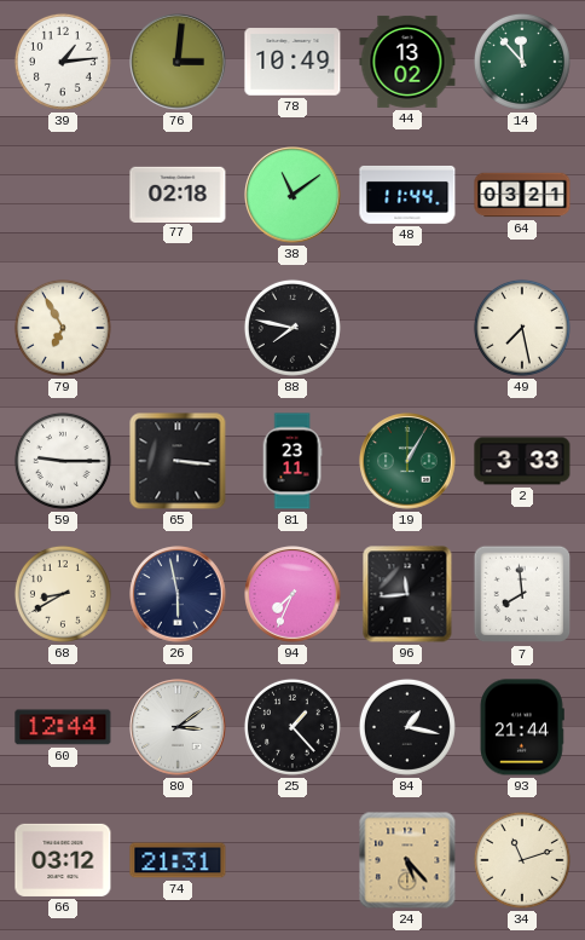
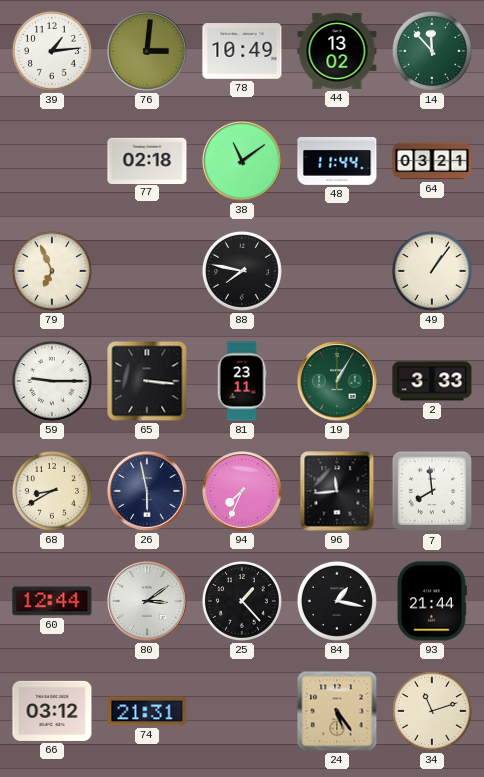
79: 6:55 -> 6:56
49: 7:28 -> 1:06
24: 5:23 -> 5:24
